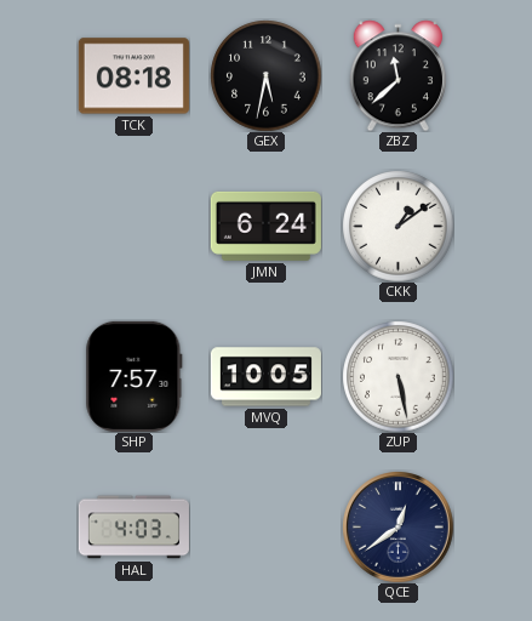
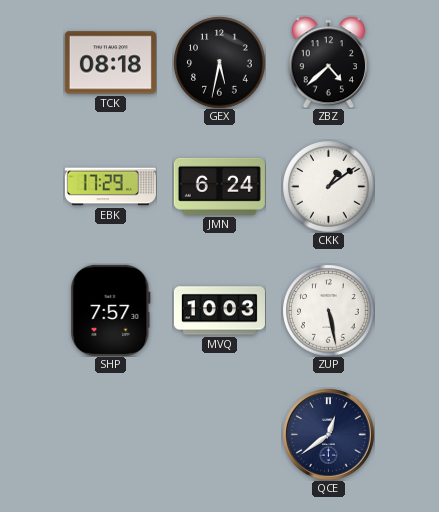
ZBZ: 11:38 -> 4:38
EBK: none -> 17:29
MVQ: 10:05 -> 10:03
HAL: 4:03 -> none
